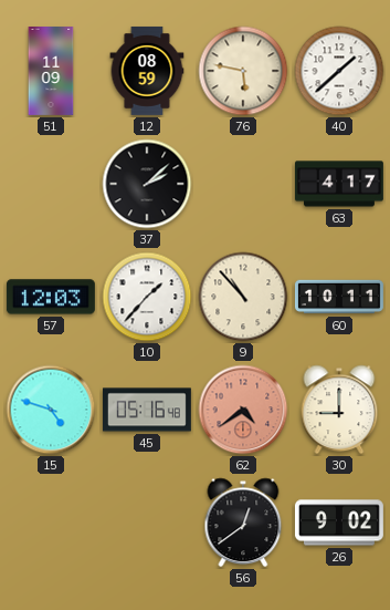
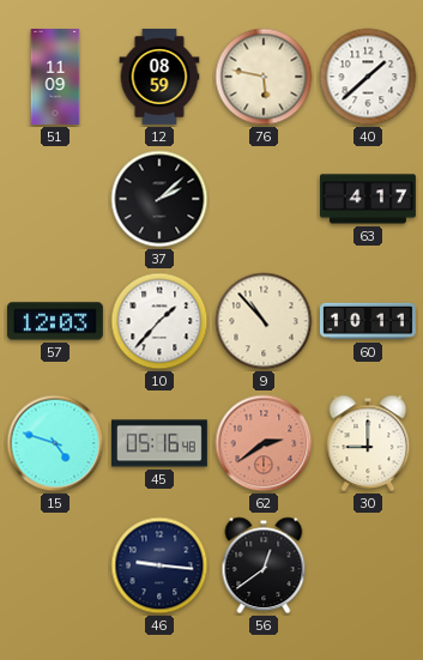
62: 4:39 -> 2:39
46: none -> 9:16
26: 9:02 -> none
